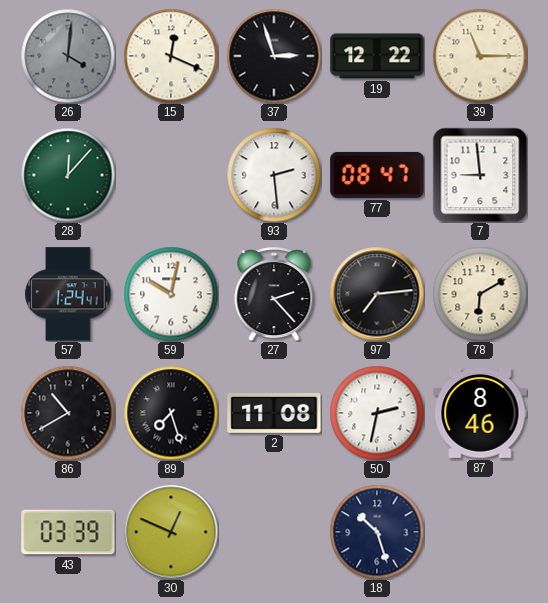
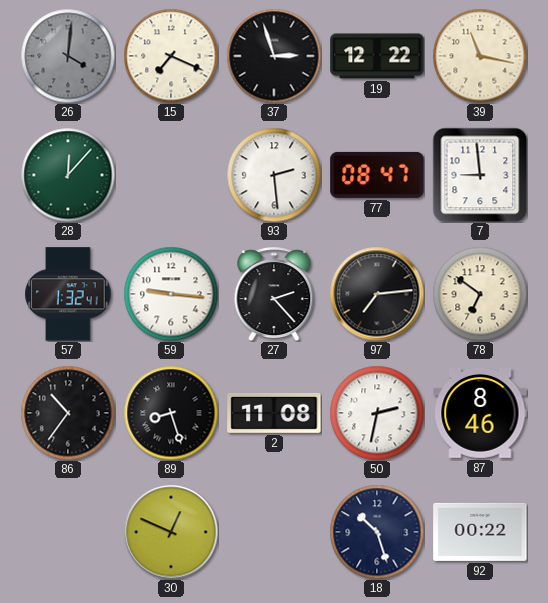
15: 12:19 -> 7:19
39: 11:15 -> 11:17
57: 1:24 -> 1:32
59: 10:02 -> 9:16
78: 6:10 -> 6:51
86: 10:40 -> 10:36
89: 7:27 -> 8:27
43: 03:39 -> none
92: none -> 00:22
